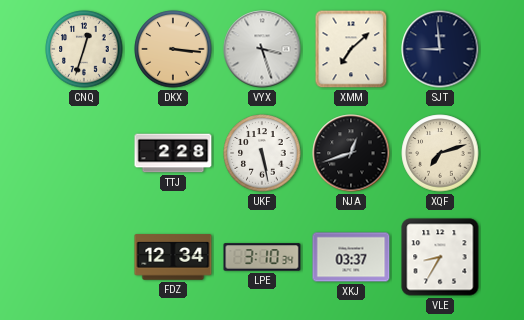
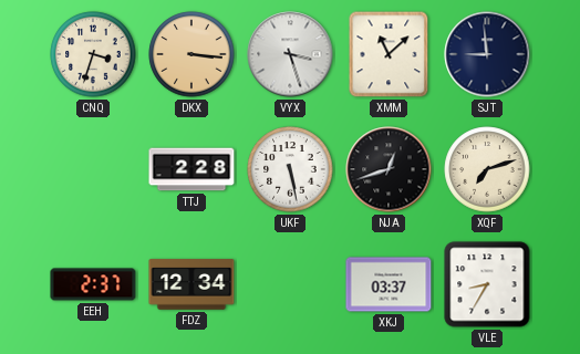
CNQ: 12:33 -> 3:33
XMM: 7:08 -> 11:08
EEH: none -> 2:37
LPE: 3:10 -> none
